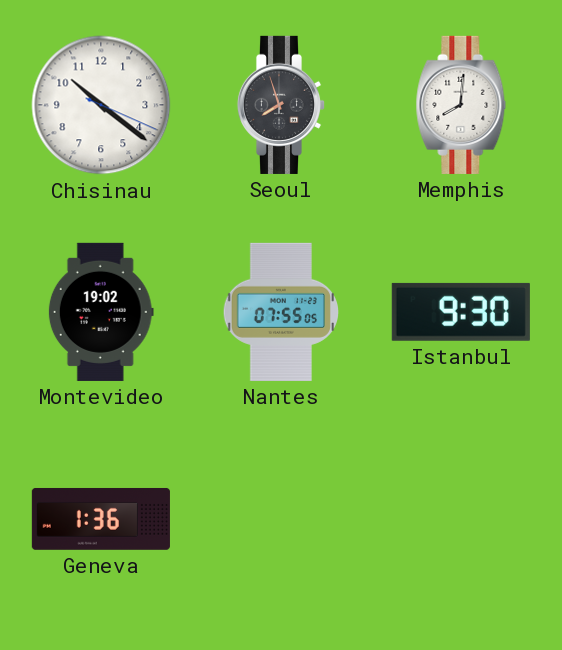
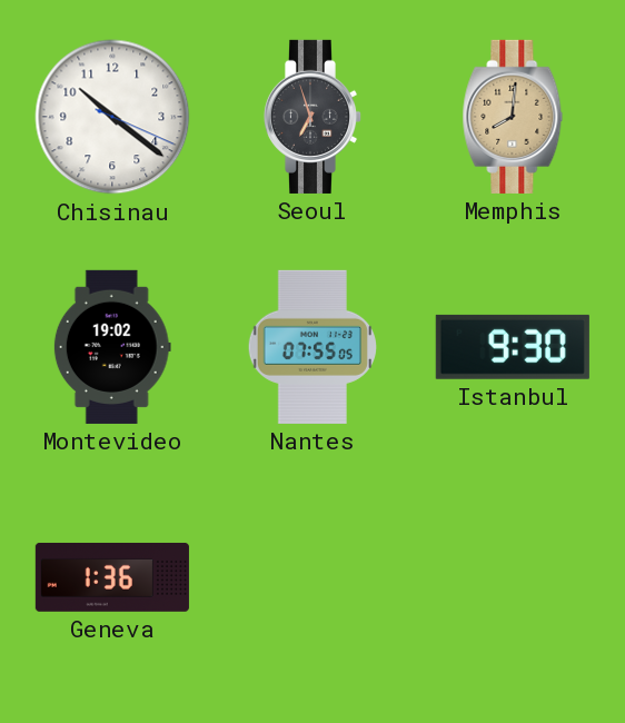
Seoul: 7:57 -> 6:57
Memphis dial: white -> champagne
